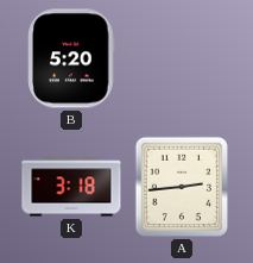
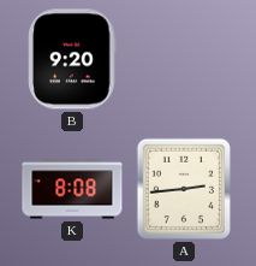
B: 5:20 -> 9:20
K: 3:18 -> 8:08
